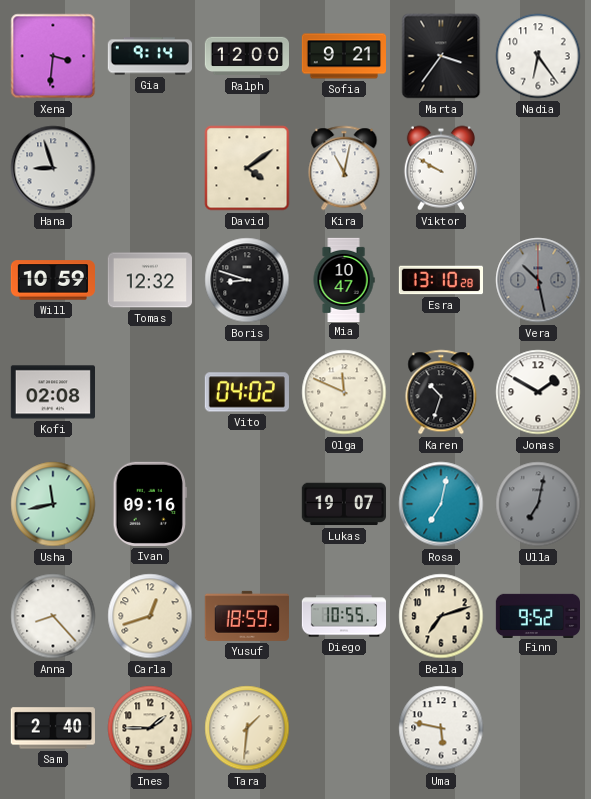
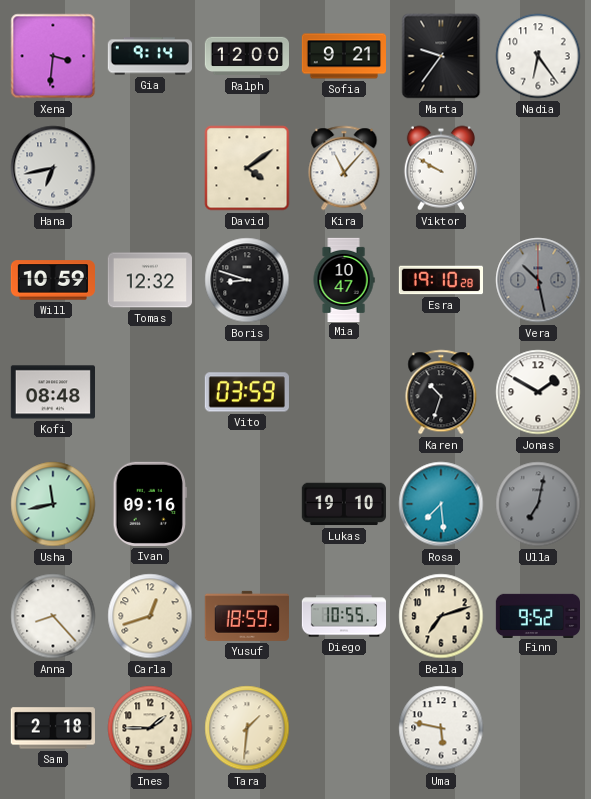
Marta: 3:36 -> 9:36
Hana: 8:57 -> 6:43
Kira: 11:02 -> 11:07
Esra: 13:10 -> 19:10
Kofi: 02:08 -> 08:48
Vito: 04:02 -> 03:59
Olga: 11:49 -> none
Lukas: 19:07 -> 19:10
Rosa: 7:02 -> 7:29
Sam: 2:40 -> 2:18
